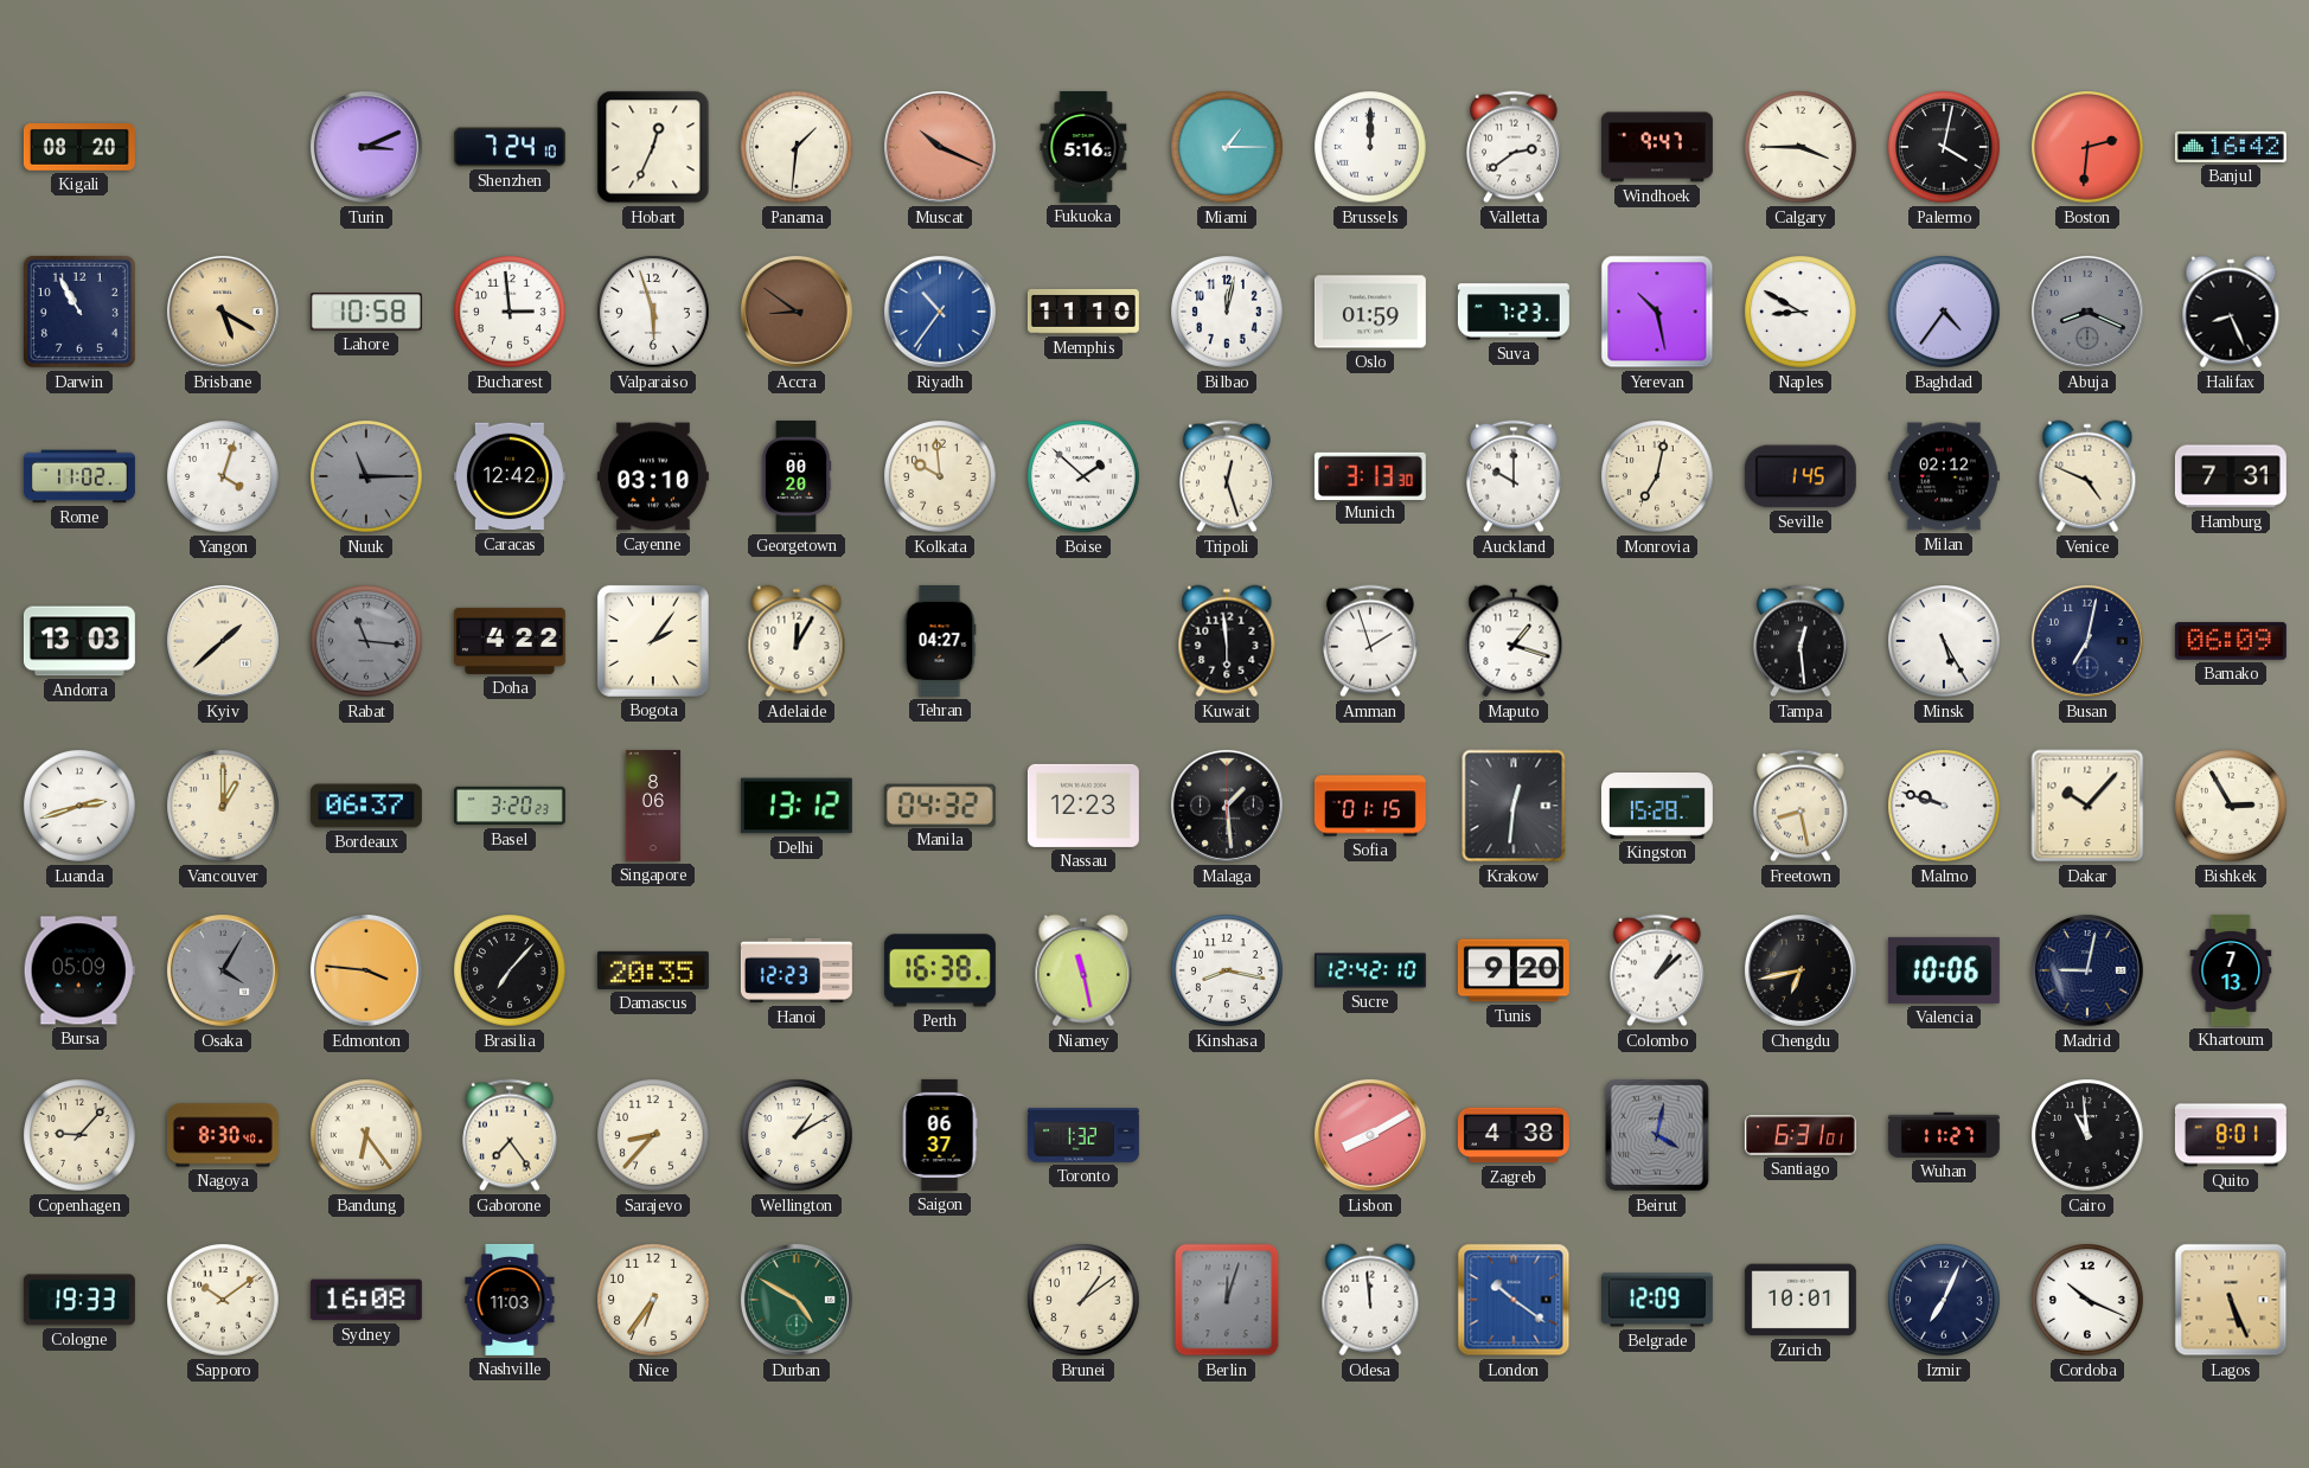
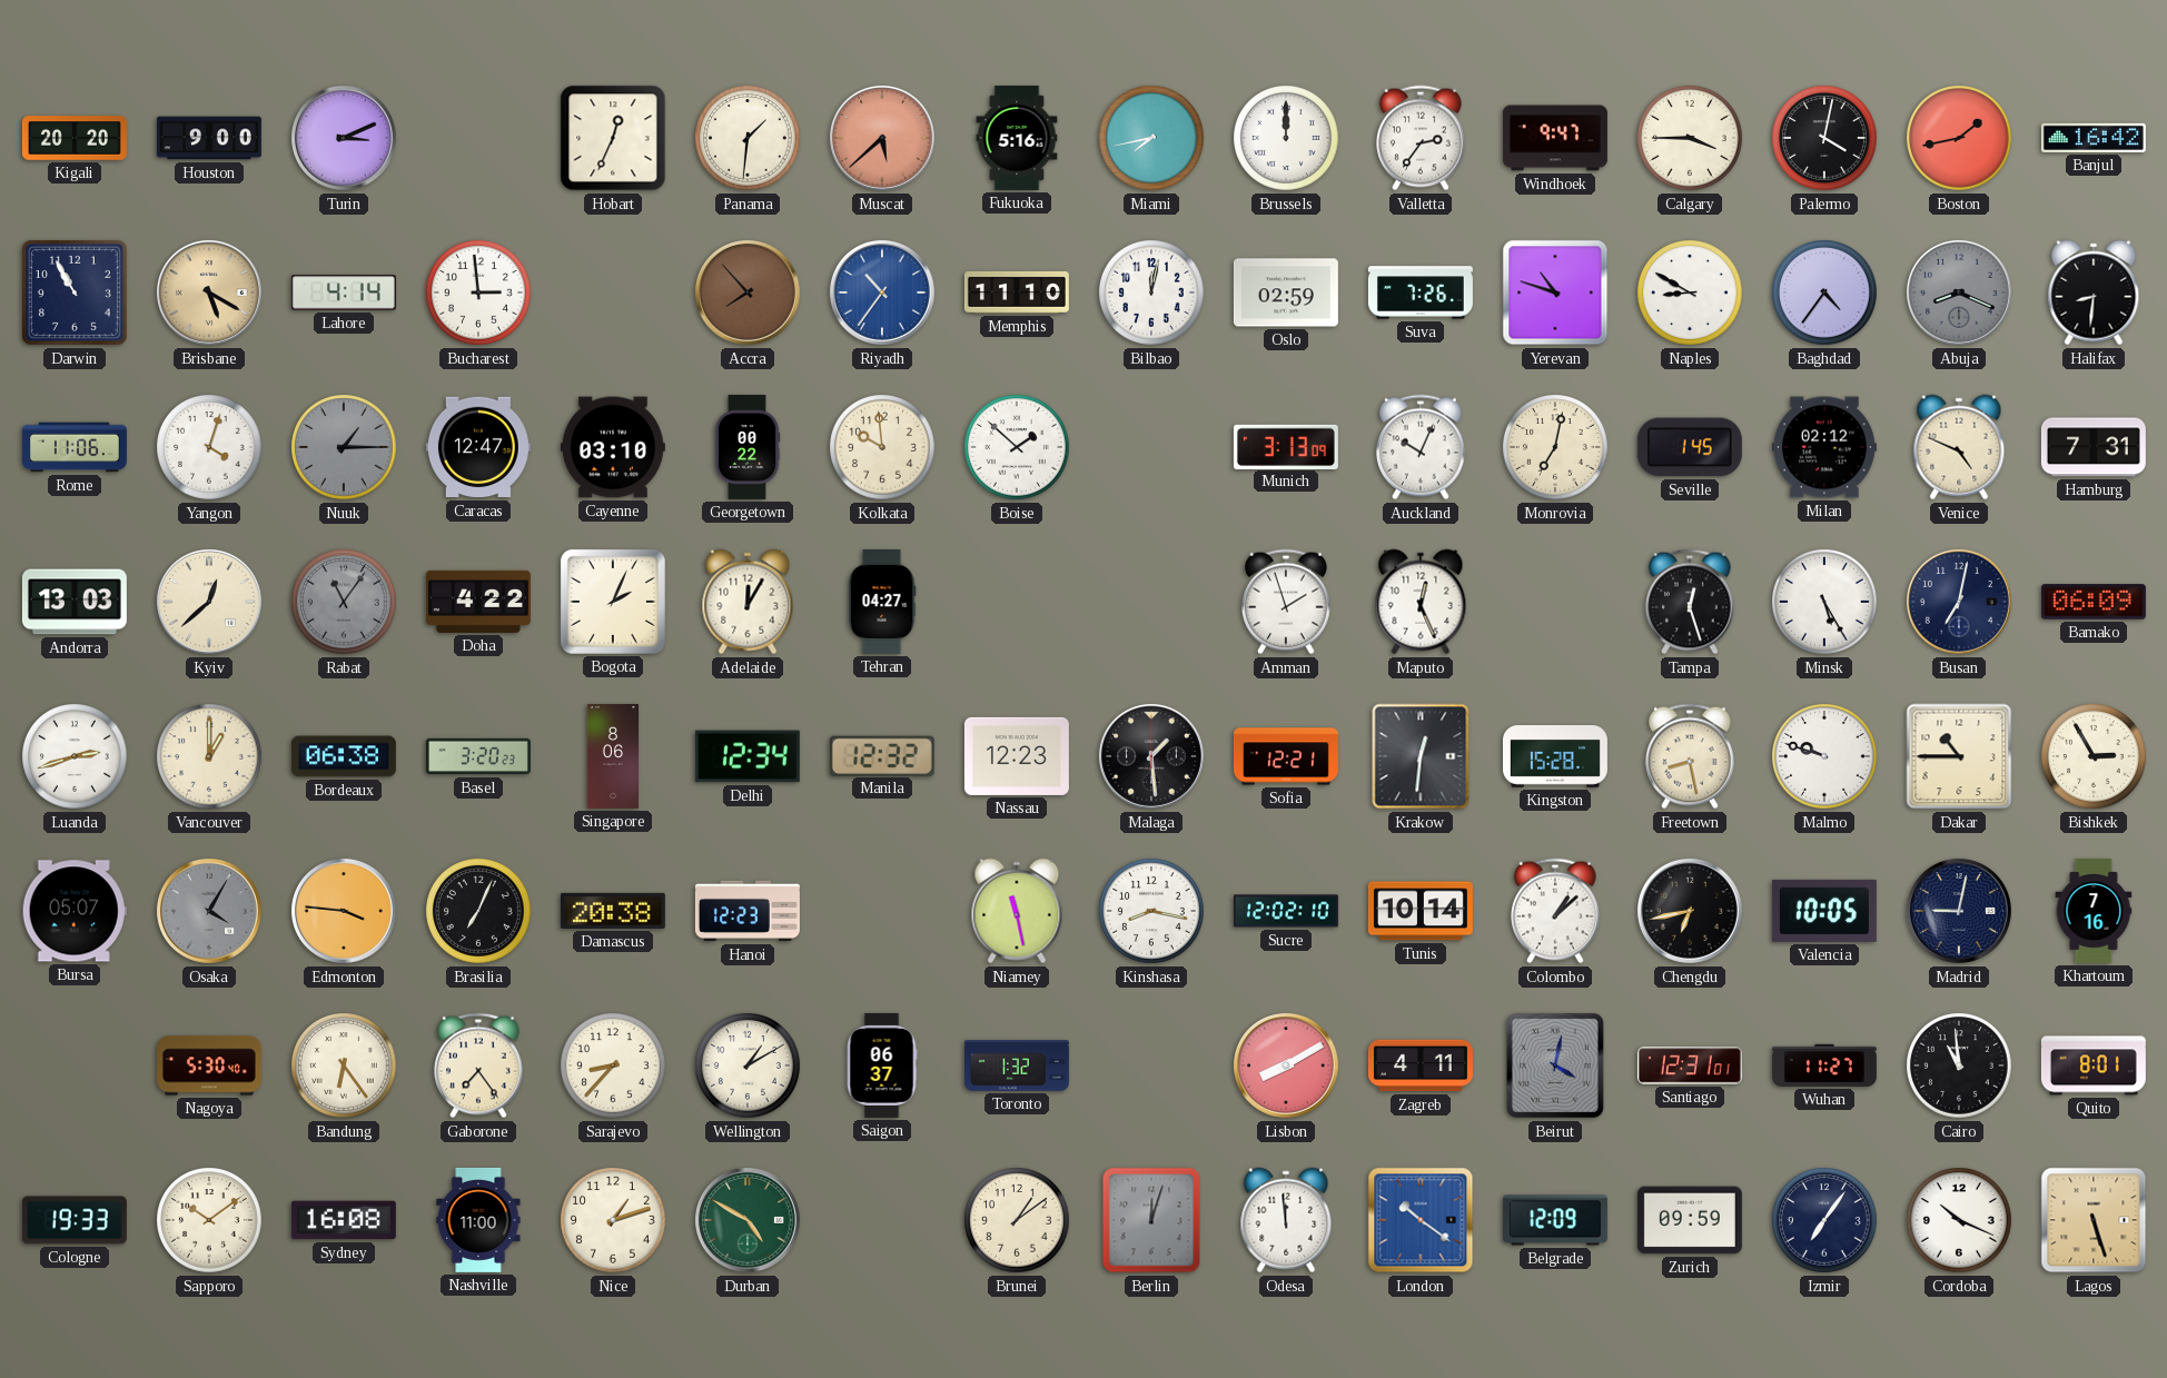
Kigali: 08:20 -> 20:20
Houston: none -> 9:00
Shenzhen: 7:24 -> none
Muscat: 10:19 -> 5:38
Miami: 1:15 -> 7:43
Valletta: 2:39 -> 2:36
Boston: 2:31 -> 1:43
Lahore: 10:58 -> 4:14
Valparaiso: 5:57 -> none
Accra: 8:51 -> 7:53
Oslo: 01:59 -> 02:59
Suva: 7:23 -> 7:26
Yerevan: 10:28 -> 10:48
Halifax: 8:26 -> 8:31
Rome: 11:02 -> 11:06
Nuuk: 11:15 -> 1:15
Caracas: 12:42 -> 12:47
Georgetown: 00:20 -> 00:22
Tripoli: 12:27 -> none
Munich: 3:13:30 -> 3:13:09
Auckland: 10:00 -> 10:04
Kyiv: 1:38 -> 12:38
Rabat: 11:16 -> 11:06
Bogota: 2:06 -> 2:04
Kuwait: 5:59 -> none
Maputo: 1:18 -> 12:26
Tampa: 12:29 -> 12:27
Bordeaux: 06:37 -> 06:38
Delhi: 13:12 -> 12:34
Manila: 04:32 -> 12:32
Sofia: 01:15 -> 12:21
Dakar: 10:07 -> 10:45
Bursa: 05:09 -> 05:07
Brasilia: 7:07 -> 7:04
Damascus: 20:35 -> 20:38
Perth: 16:38 -> none
Sucre: 12:42 -> 12:02
Tunis: 9:20 -> 10:14
Valencia: 10:06 -> 10:05
Khartoum: 7:13 -> 7:16
Copenhagen: 9:07 -> none
Nagoya: 8:30 -> 5:30
Zagreb: 4:38 -> 4:11
Santiago: 6:31 -> 12:31
Nashville: 11:03 -> 11:00
Nice: 6:36 -> 1:12
Zurich: 10:01 -> 09:59
Izmir: 7:04 -> 7:06
Lagos: 5:26 -> 5:27
